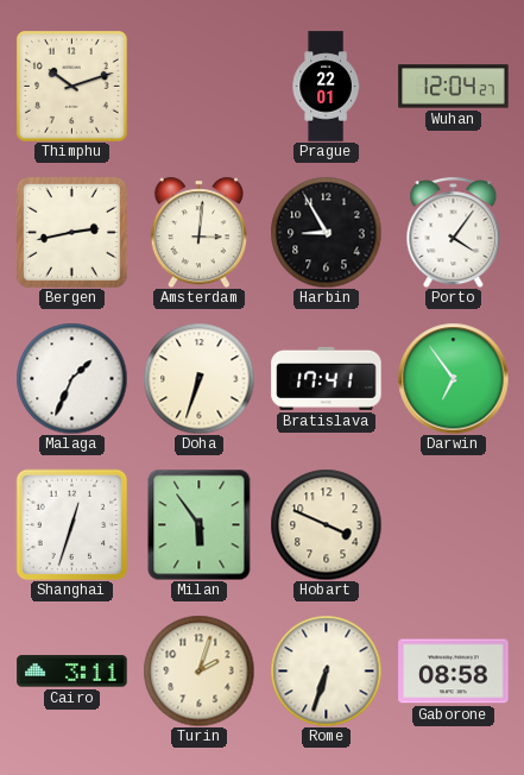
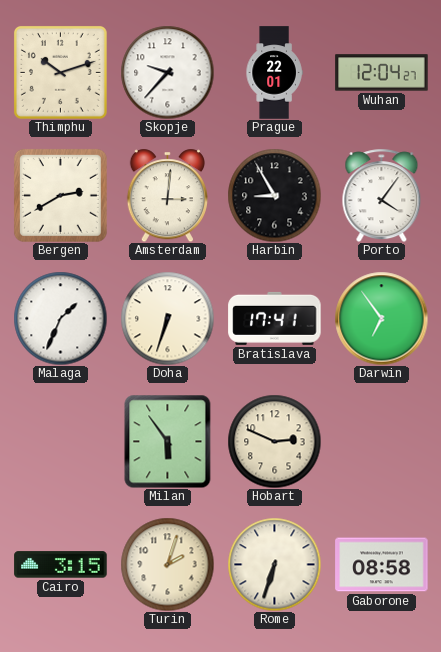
Skopje: none -> 9:37
Bergen: 2:43 -> 2:40
Shanghai: 12:33 -> none
Hobart: 3:49 -> 2:49
Cairo: 3:11 -> 3:15
